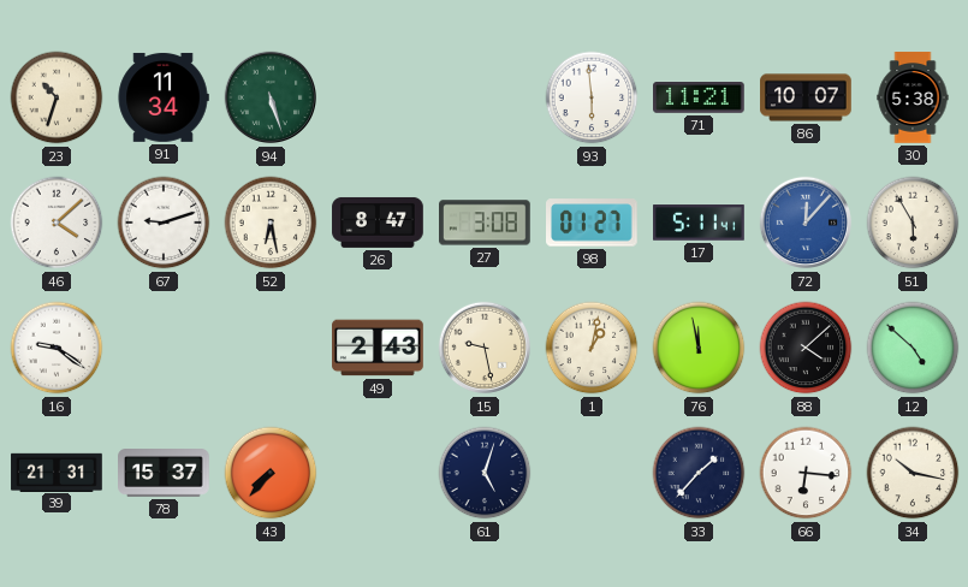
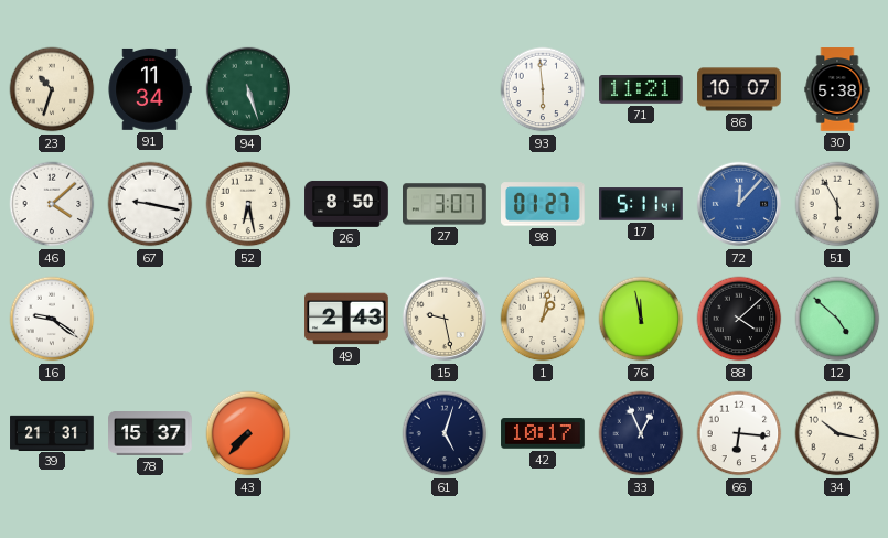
67: 9:12 -> 9:17
26: 8:47 -> 8:50
27: 3:08 -> 3:07
42: none -> 10:17
33: 1:37 -> 12:56
